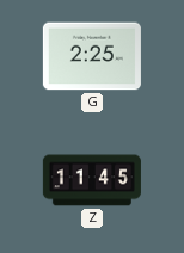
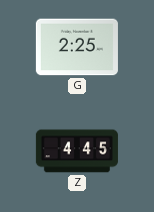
Z: 11:45 -> 4:45
